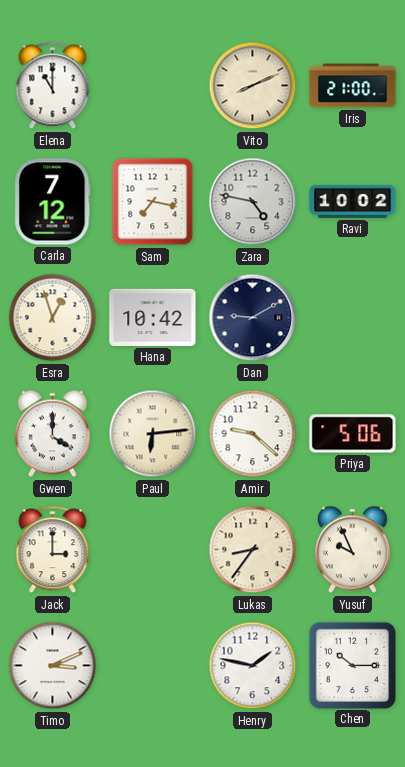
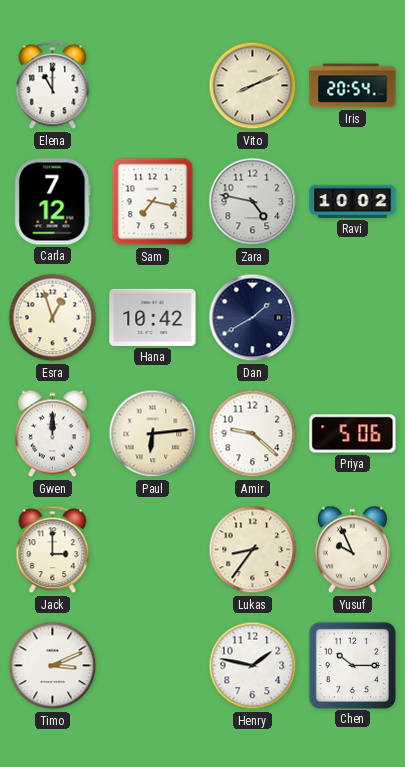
Iris: 21:00 -> 20:54
Dan: 9:10 -> 1:40
Gwen: 4:00 -> 12:00
